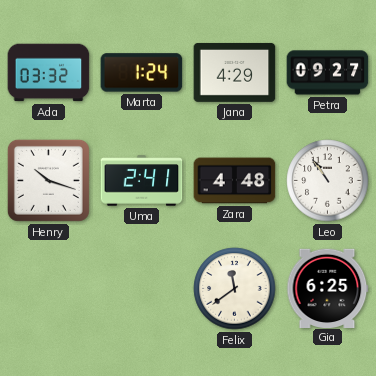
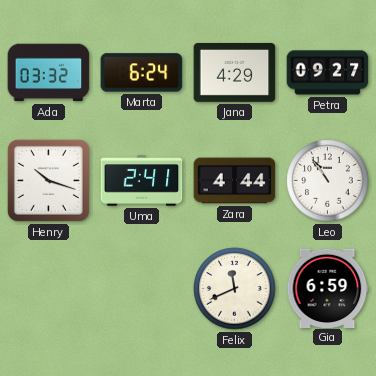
Marta: 1:24 -> 6:24
Zara: 4:48 -> 4:44
Felix: 11:39 -> 11:41
Gia: 6:25 -> 6:59
